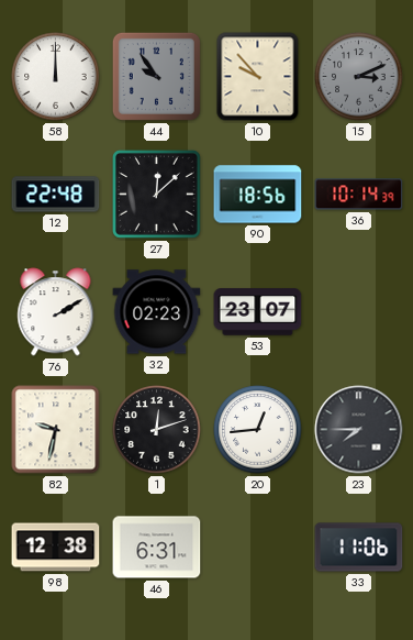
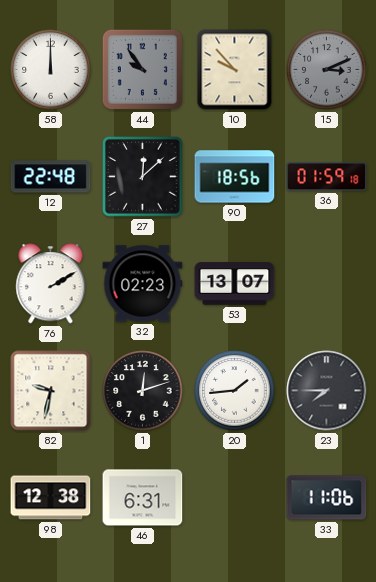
36: 10:14 -> 01:59
53: 23:07 -> 13:07
20: 12:44 -> 1:44
